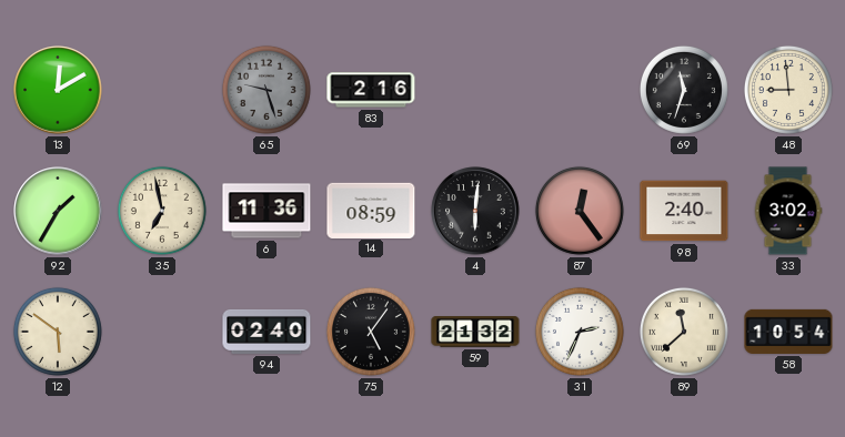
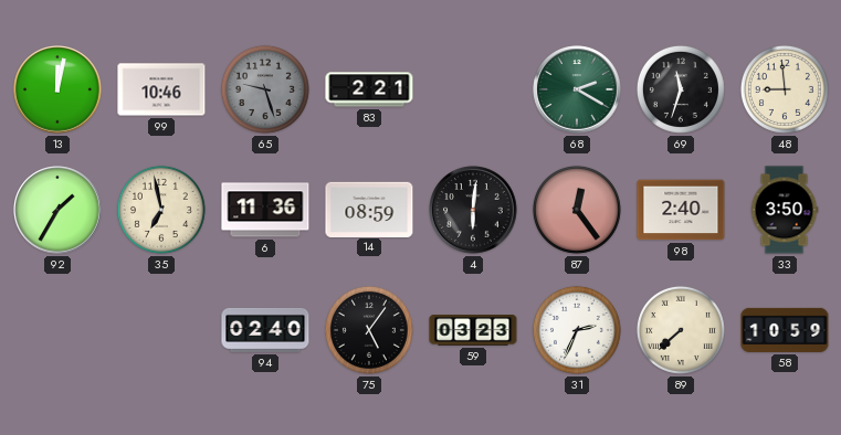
13: 12:10 -> 12:02
99: none -> 10:46
83: 2:16 -> 2:21
68: none -> 2:20
33: 3:02 -> 3:50
12: 5:51 -> none
59: 21:32 -> 03:23
89: 11:38 -> 7:38
58: 10:54 -> 10:59
